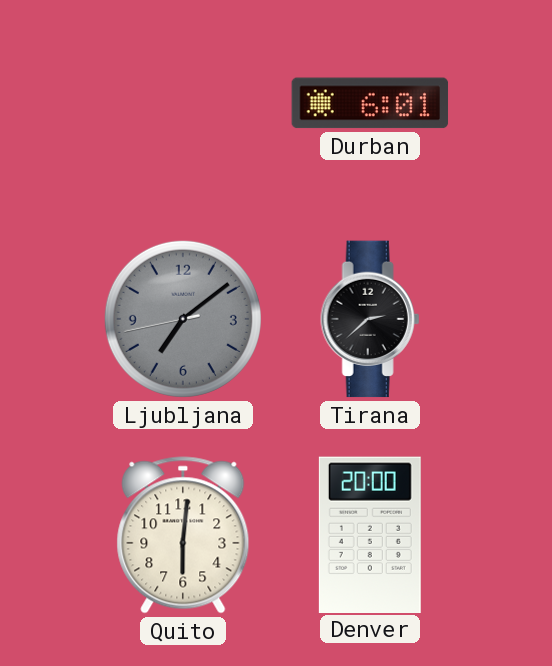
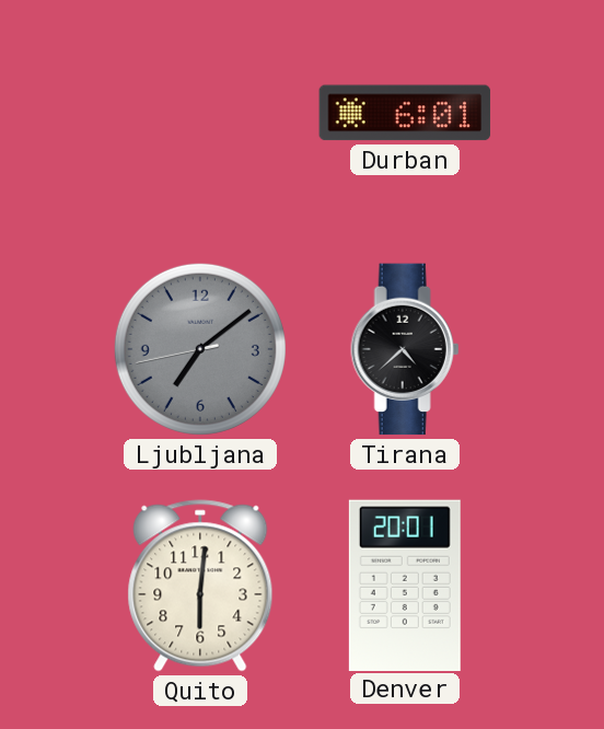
Tirana: 2:38 -> 4:38
Denver: 20:00 -> 20:01
